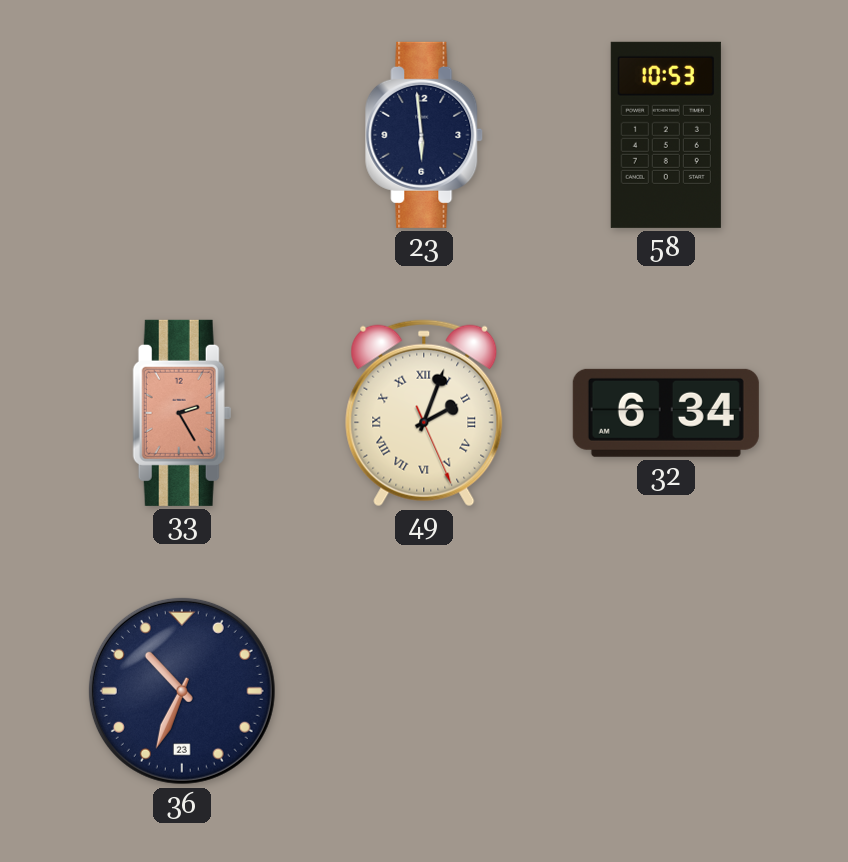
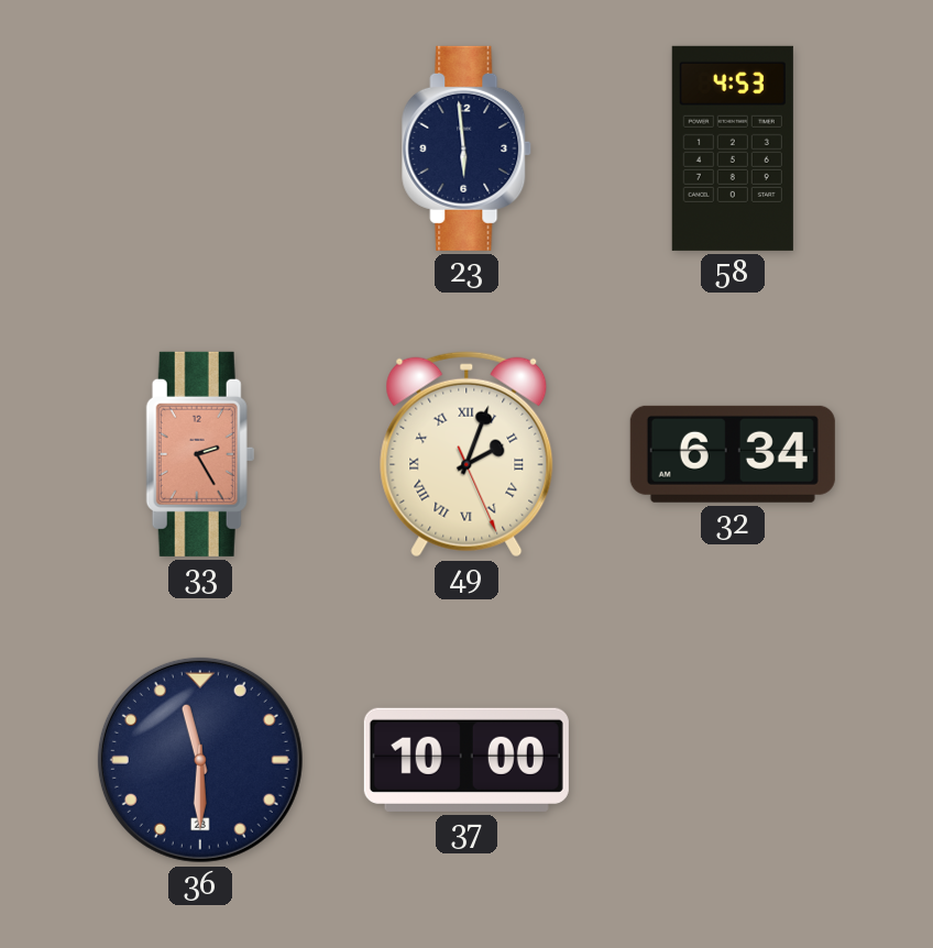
58: 10:53 -> 4:53
36: 10:34 -> 11:30
37: none -> 10:00
